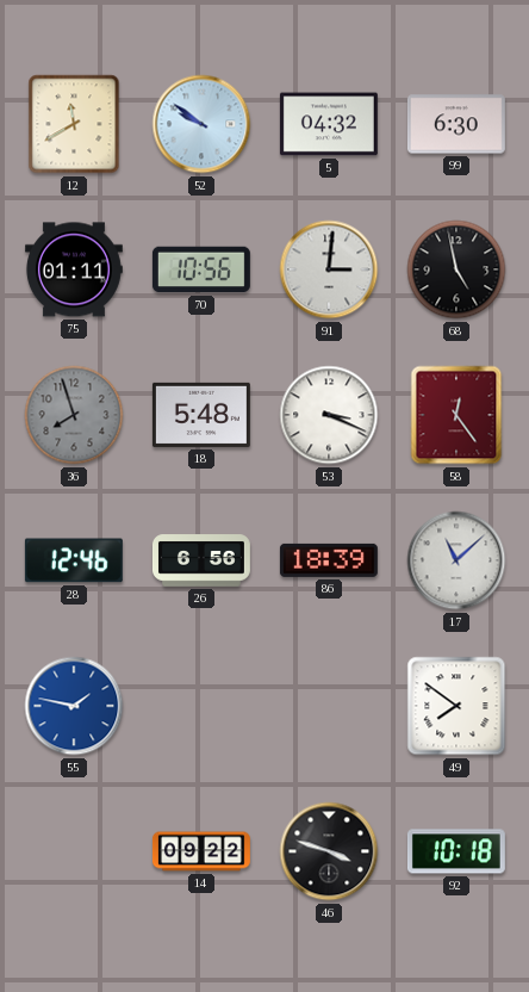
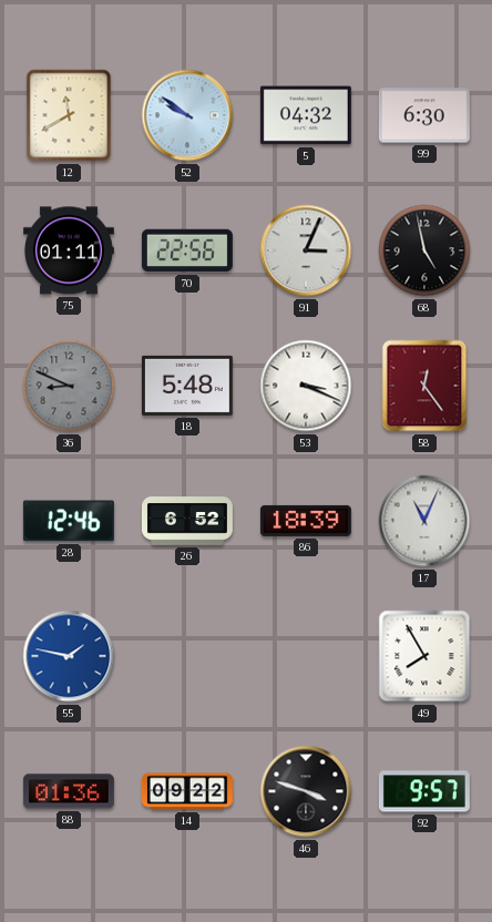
70: 10:56 -> 22:56
91: 3:01 -> 3:04
36: 7:57 -> 8:49
26: 6:56 -> 6:52
17: 11:08 -> 11:04
49: 7:51 -> 7:55
88: none -> 01:36
92: 10:18 -> 9:57
